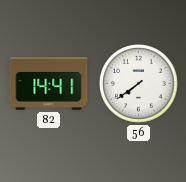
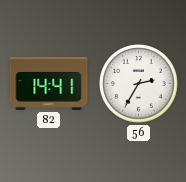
56: 7:39 -> 2:35
